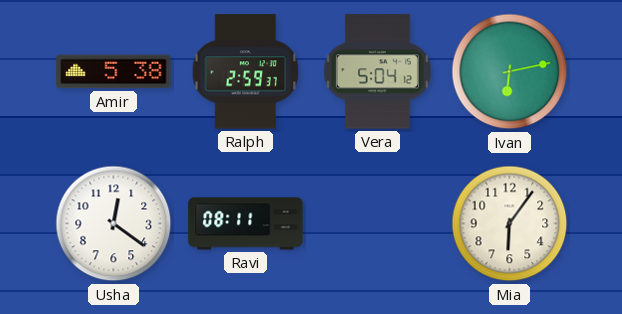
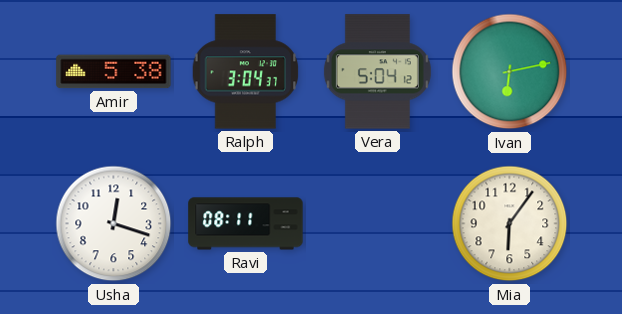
Ralph: 2:59 -> 3:04
Usha: 12:21 -> 12:18
